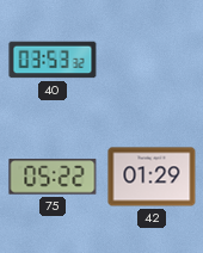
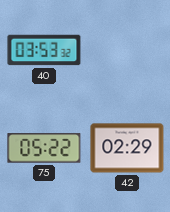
42: 01:29 -> 02:29
